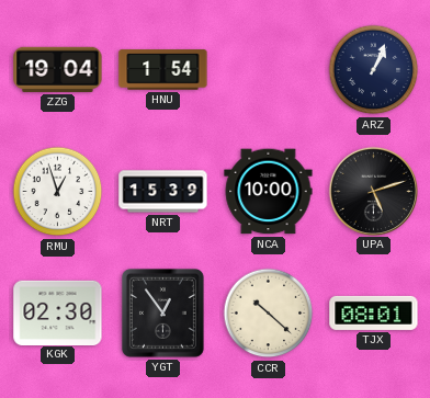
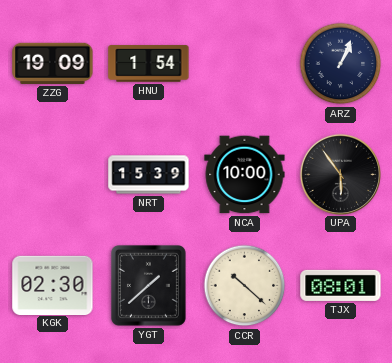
ZZG: 19:04 -> 19:09
RMU: 12:57 -> none
UPA: 5:12 -> 5:54
YGT: 12:54 -> 1:38
